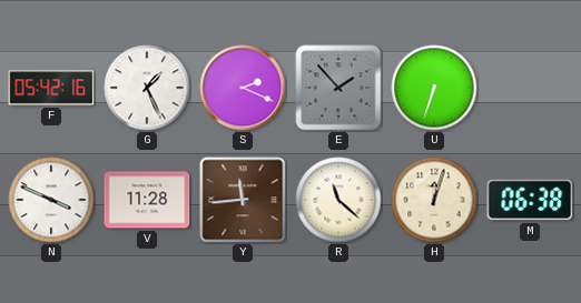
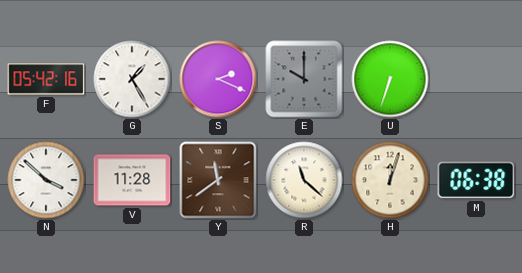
G: 1:26 -> 1:25
E: 1:53 -> 10:00
N: 3:49 -> 3:52
Y: 11:44 -> 11:39
